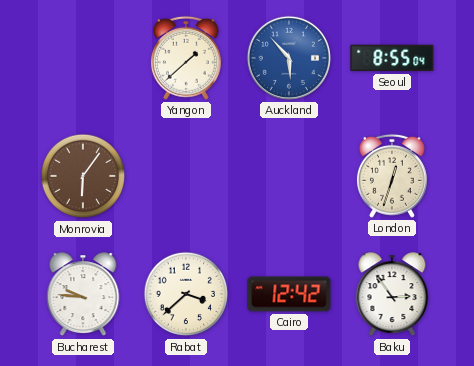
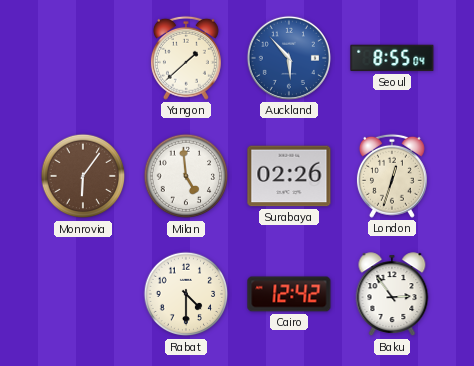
Milan: none -> 4:59
Surabaya: none -> 02:26
Bucharest: 9:46 -> none
Rabat: 3:38 -> 4:30
